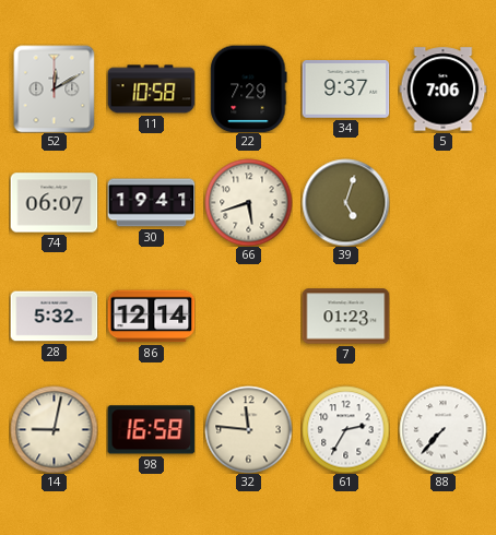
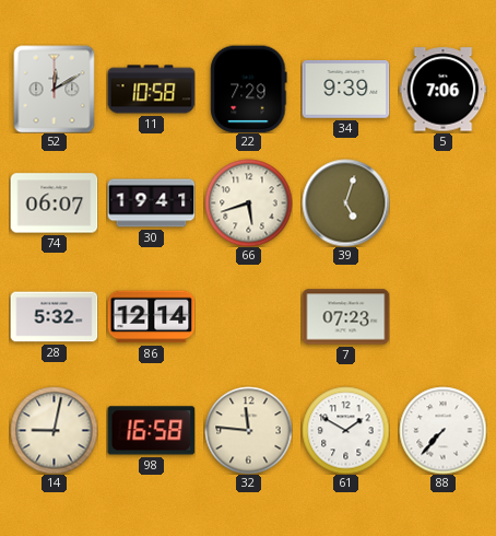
34: 9:37 -> 9:39
7: 01:23 -> 07:23
61: 2:35 -> 1:50
